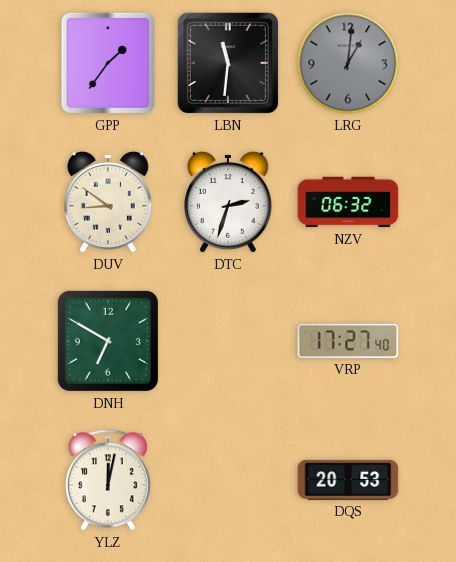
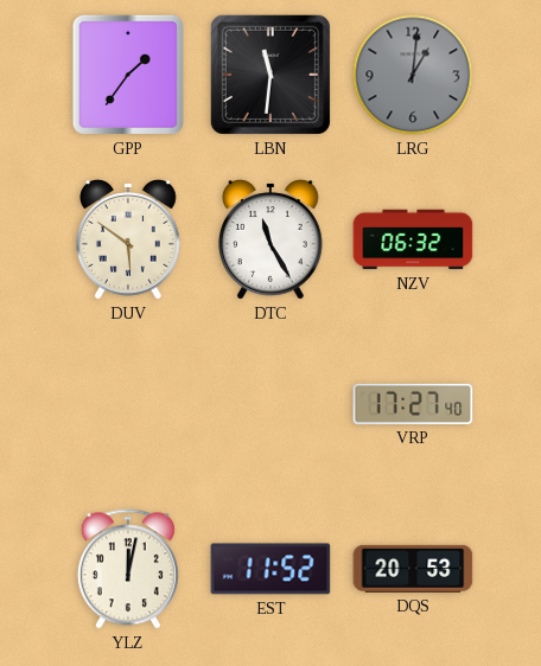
DUV: 8:51 -> 5:51
DTC: 2:33 -> 11:25
DNH: 6:50 -> none
EST: none -> 11:52
